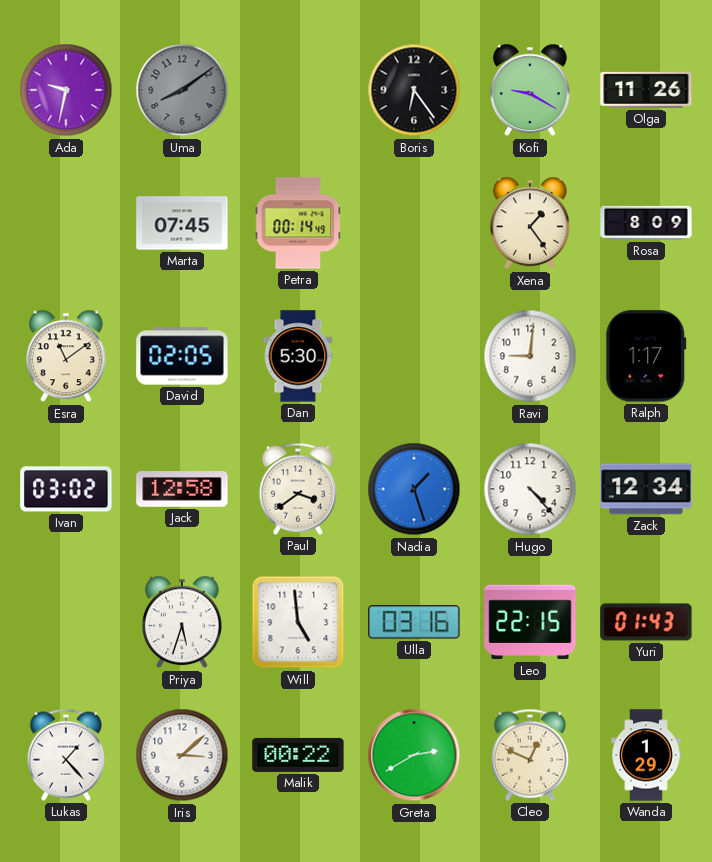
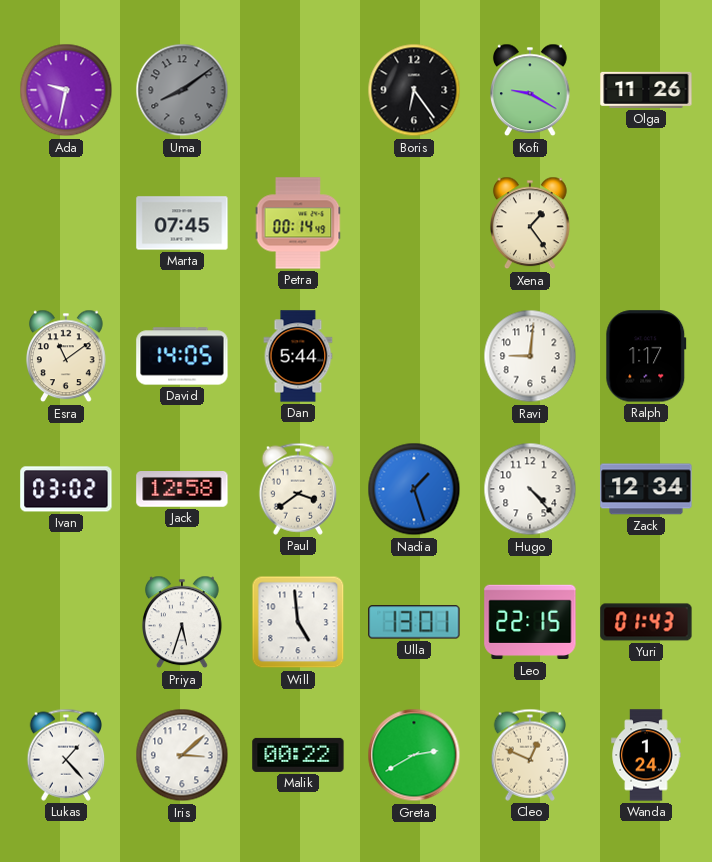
Rosa: 8:09 -> none
David: 02:05 -> 14:05
Dan: 5:30 -> 5:44
Ulla: 03:16 -> 13:01
Wanda: 1:29 -> 1:24
